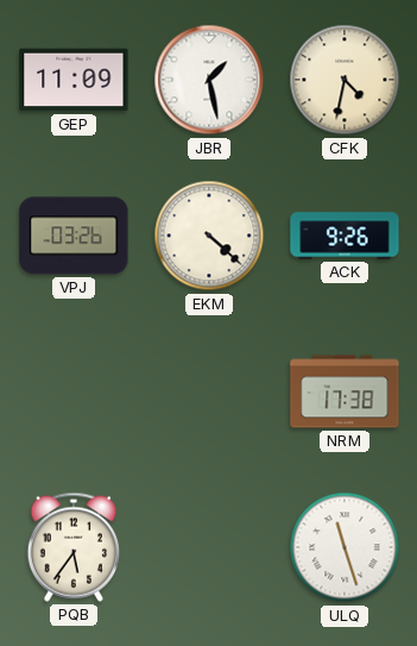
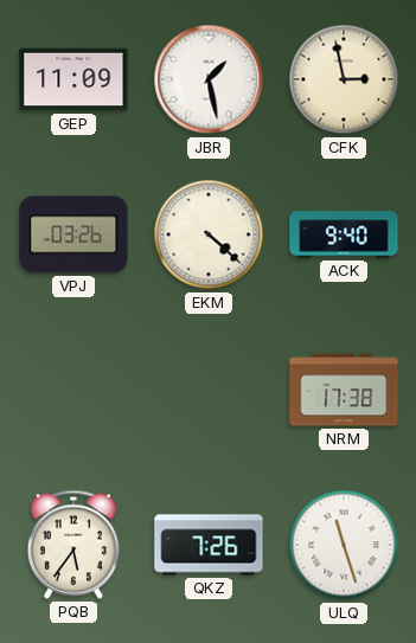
CFK: 4:32 -> 2:58
ACK: 9:26 -> 9:40
QKZ: none -> 7:26
